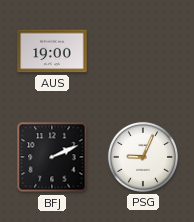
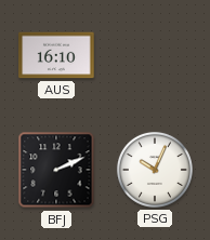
AUS: 19:00 -> 16:10
PSG: 9:04 -> 10:04
